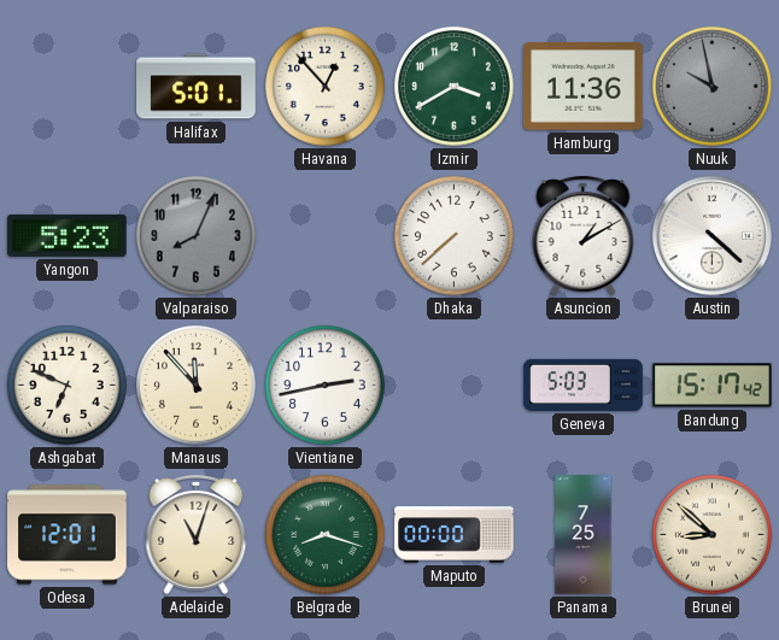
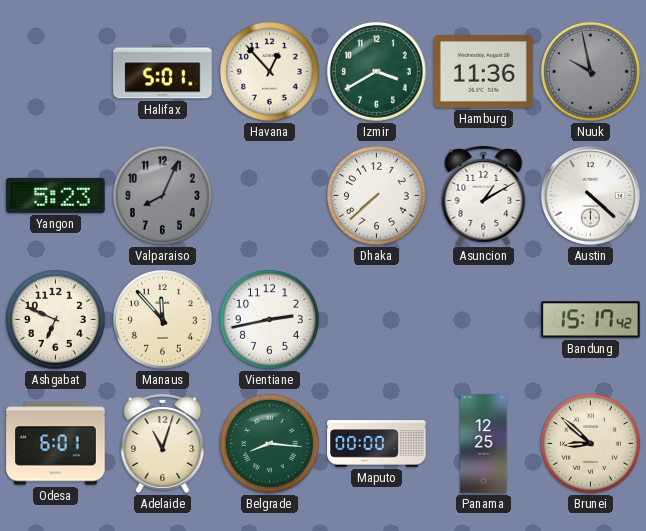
Geneva: 5:03 -> none
Odesa: 12:01 -> 6:01
Belgrade: 8:18 -> 8:16
Panama: 7:25 -> 12:25
